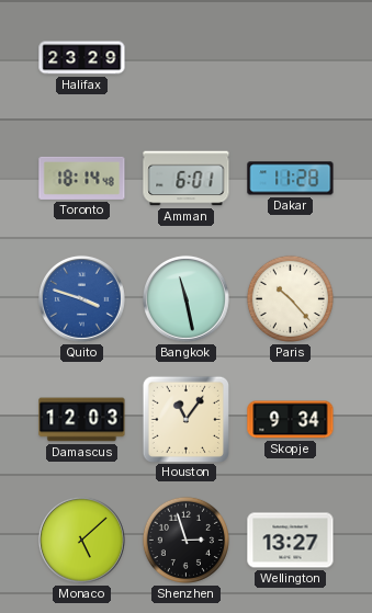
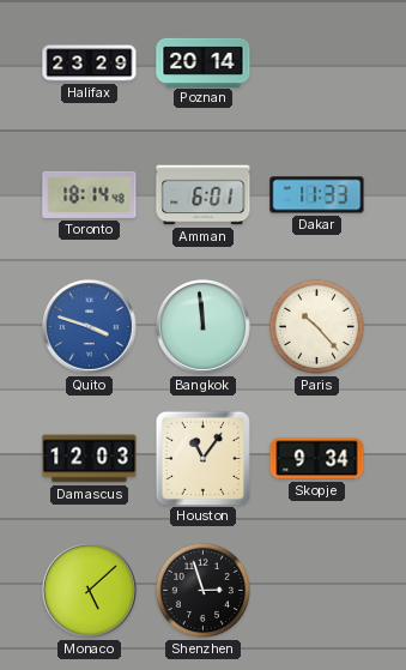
Poznan: none -> 20:14
Dakar: 11:28 -> 11:33
Bangkok: 11:28 -> 11:59
Wellington: 13:27 -> none
